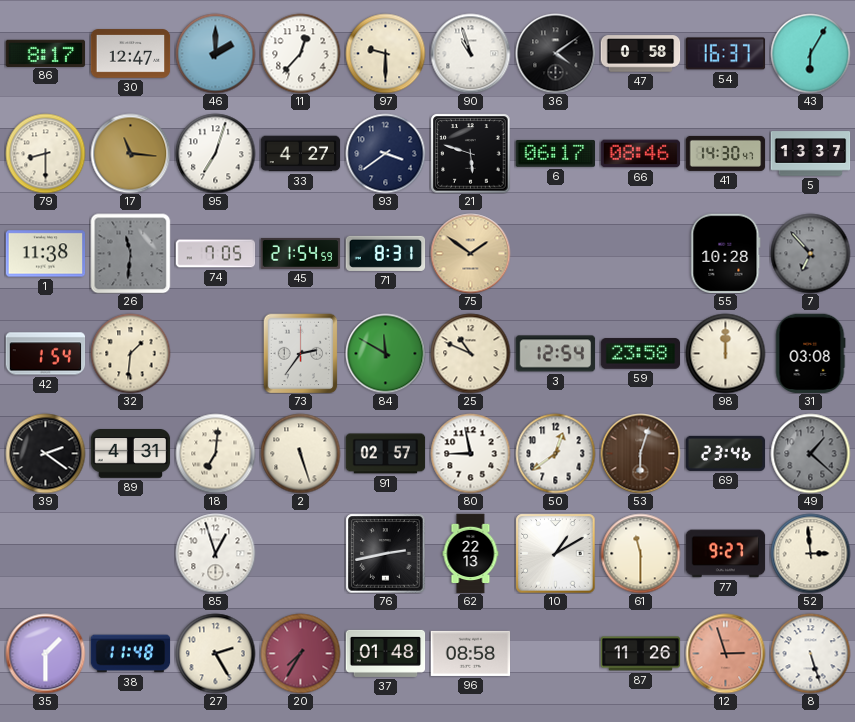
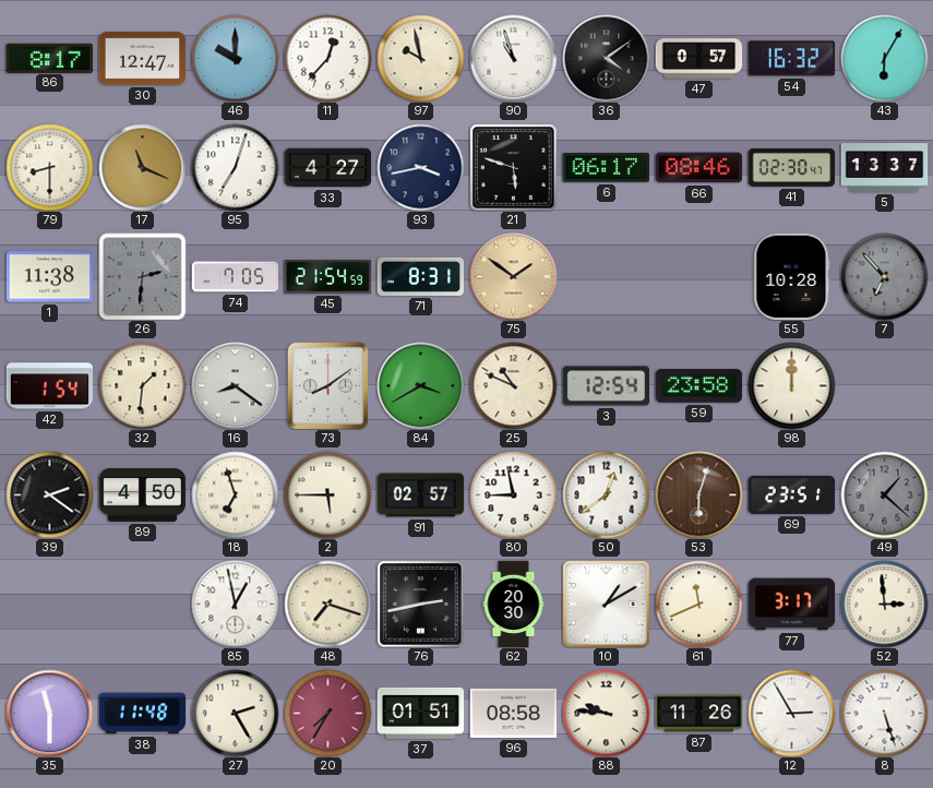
46: 2:00 -> 10:00
97: 9:30 -> 9:58
47: 0:58 -> 0:57
54: 16:37 -> 16:32
17: 11:16 -> 11:19
93: 3:39 -> 3:43
41: 14:30 -> 02:30
26: 11:31 -> 2:31
16: none -> 8:21
73: 2:36 -> 8:09
84: 11:50 -> 3:40
31: 03:08 -> none
89: 4:31 -> 4:50
18: 7:01 -> 6:57
2: 5:27 -> 5:45
69: 23:46 -> 23:51
85: 12:57 -> 12:58
48: none -> 7:18
62: 22:13 -> 20:30
61: 11:30 -> 11:41
77: 9:27 -> 3:17
35: 1:30 -> 11:30
37: 01:48 -> 01:51
88: none -> 9:46
12: 2:57 -> 2:55
12 dial: salmon -> white
